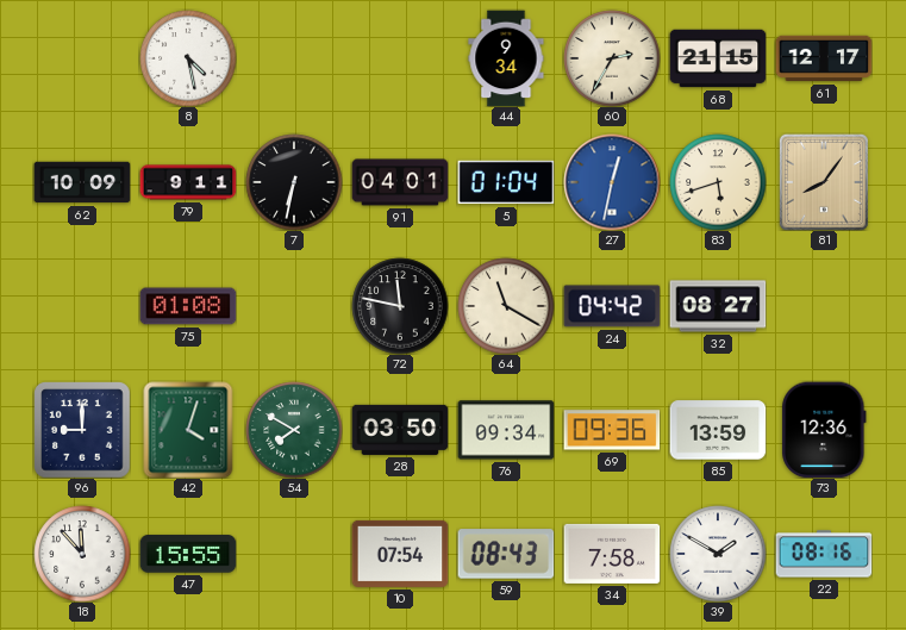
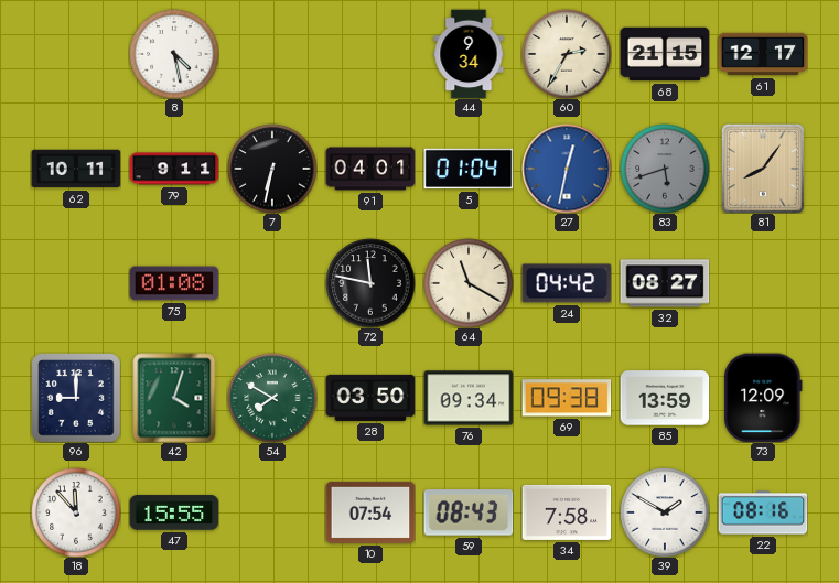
62: 10:09 -> 10:11
83 dial: cream -> grey
69: 09:36 -> 09:38
73: 12:36 -> 12:09
